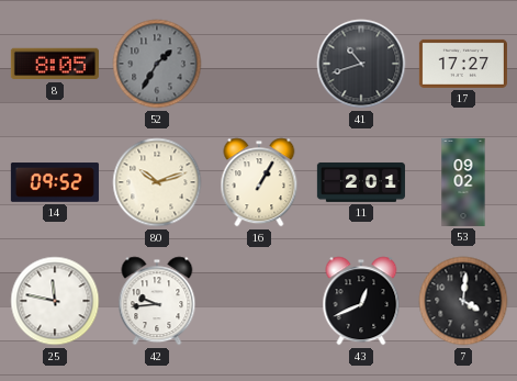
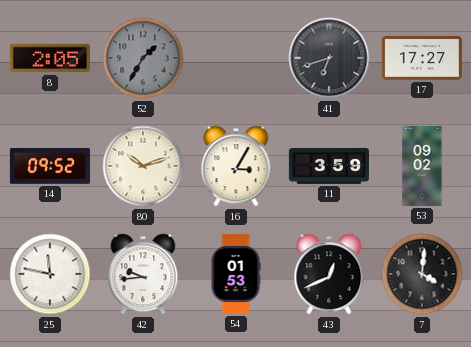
8: 8:05 -> 2:05
41: 10:42 -> 6:42
16: 1:05 -> 3:05
11: 2:01 -> 3:59
54: none -> 01:53
